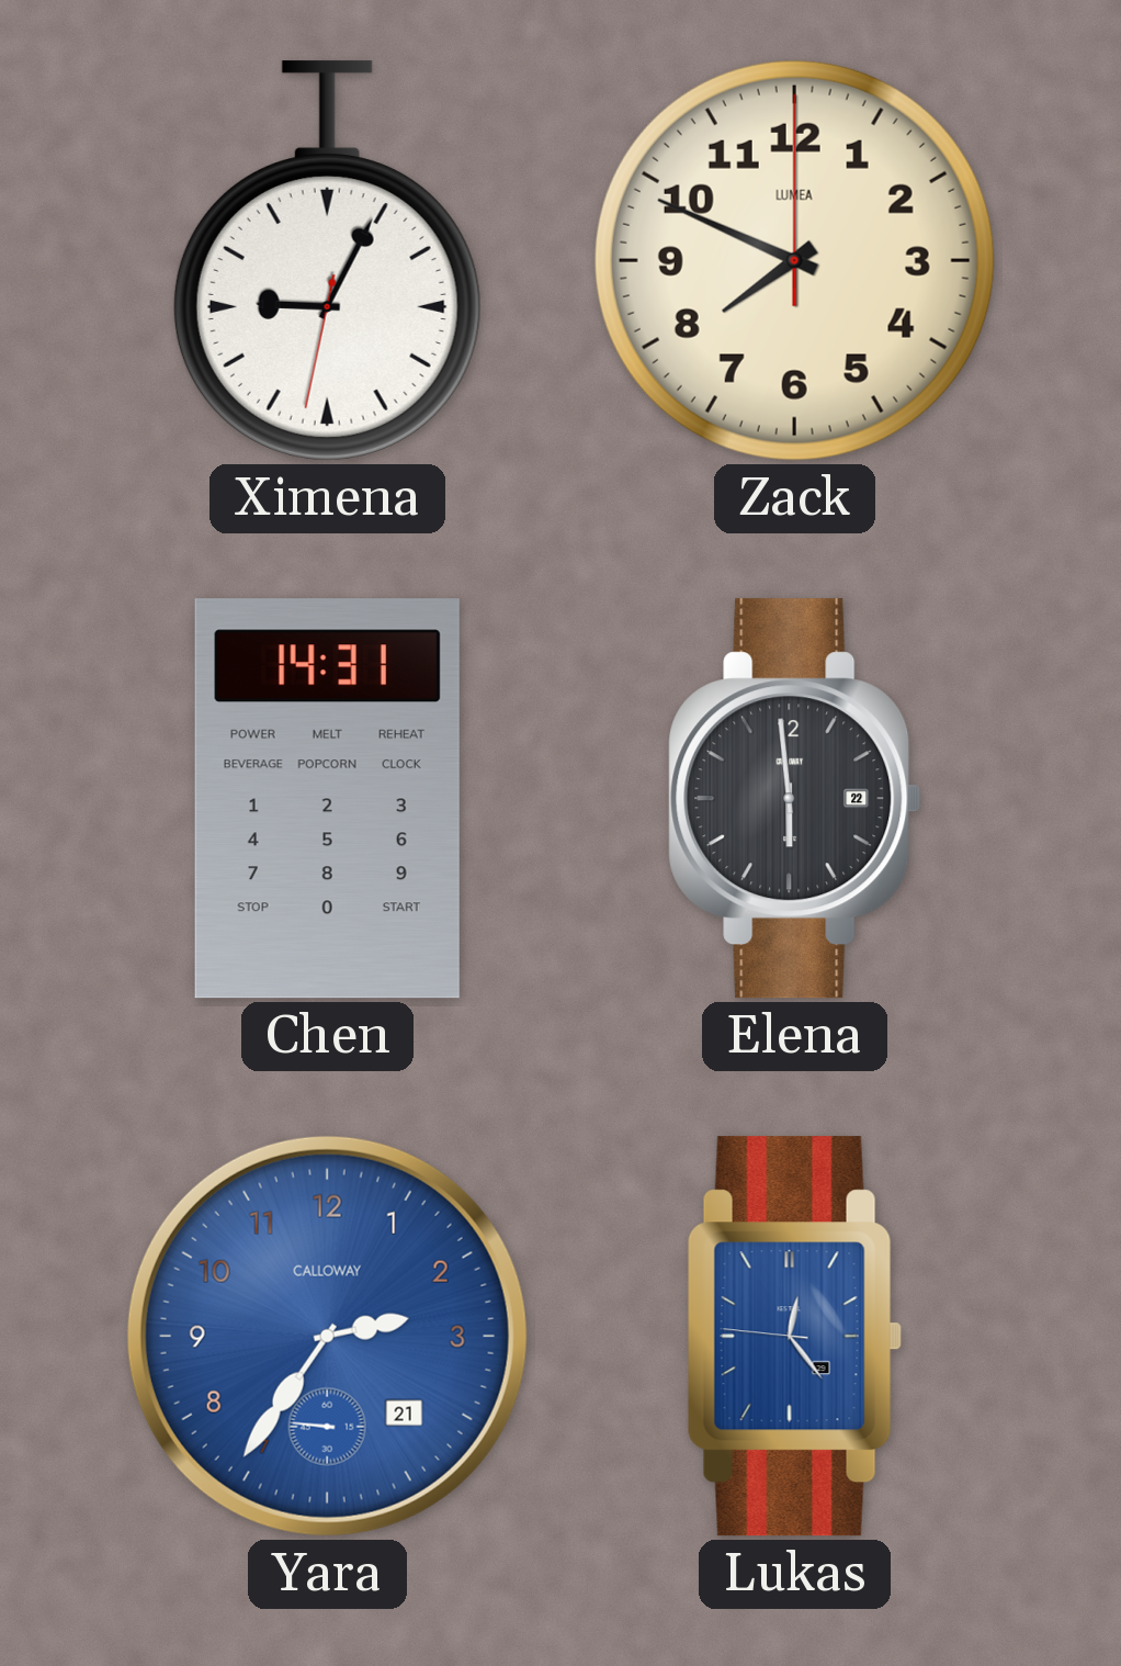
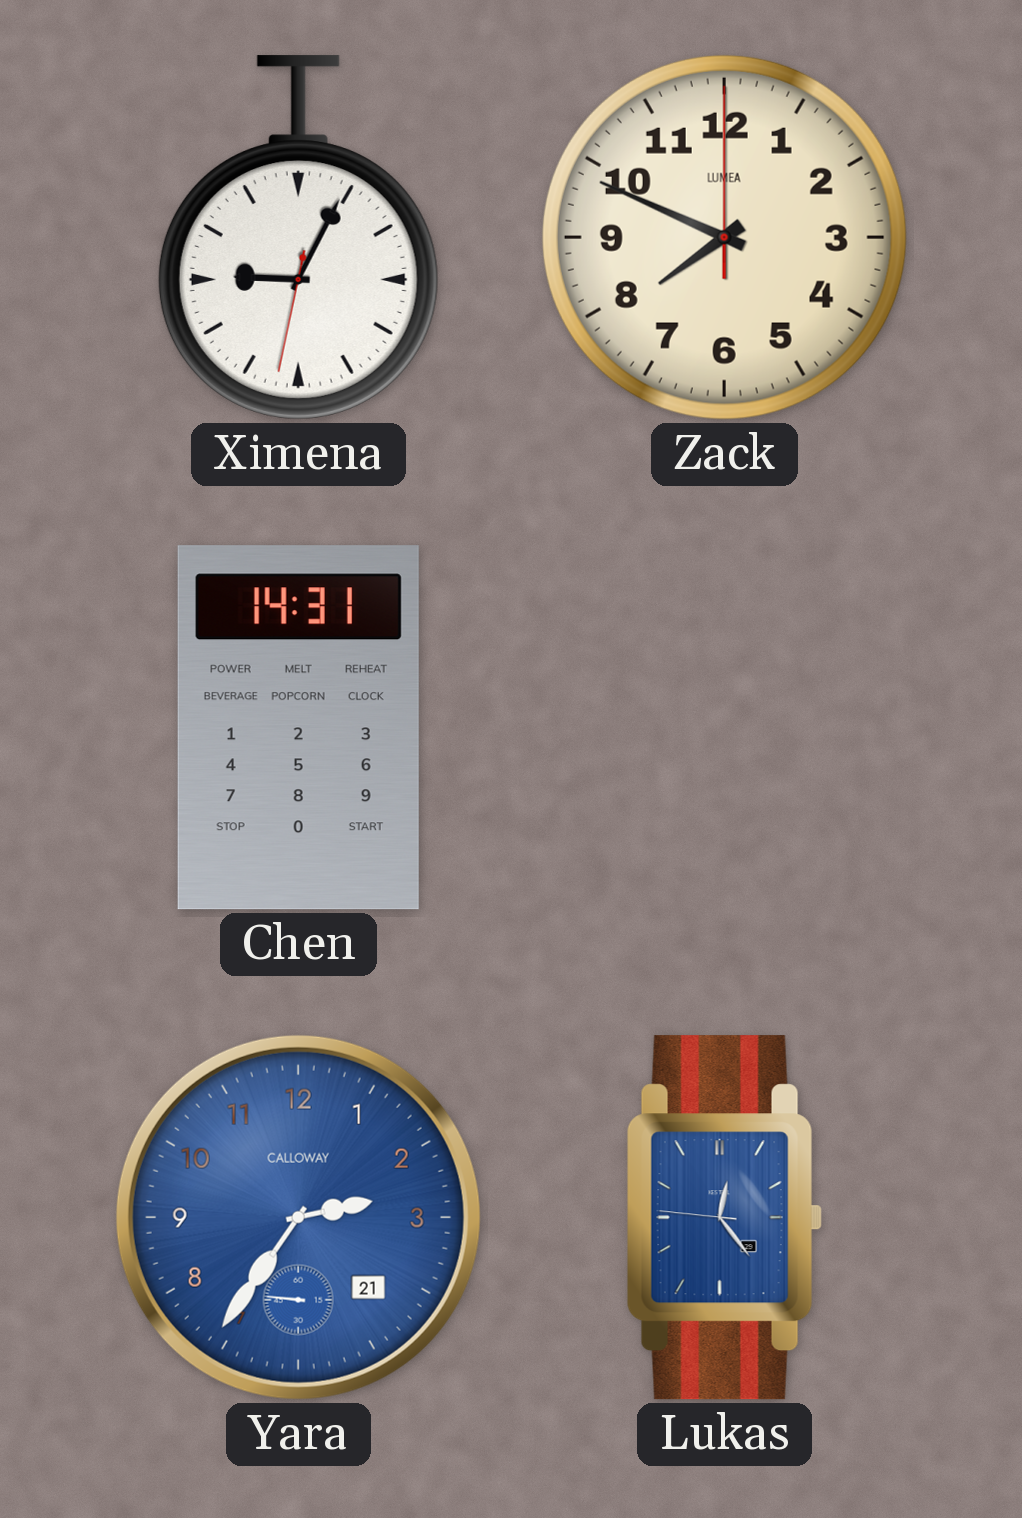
Elena: 5:59 -> none
